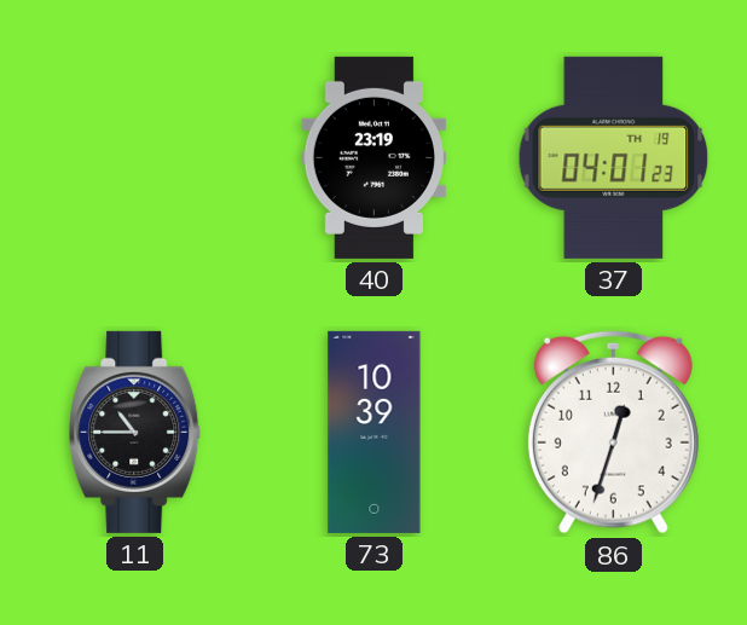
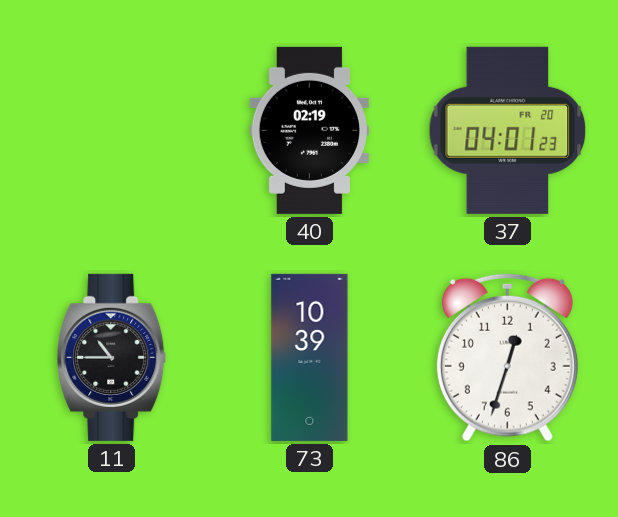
40: 23:19 -> 02:19
37 date: TH 19 -> FR 20
